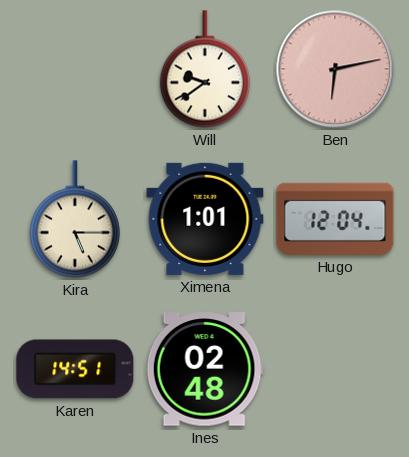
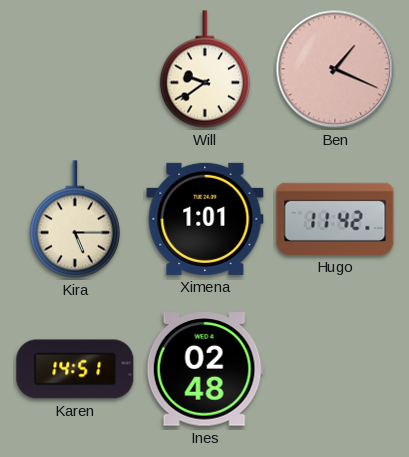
Ben: 6:13 -> 1:19
Hugo: 12:04 -> 11:42
